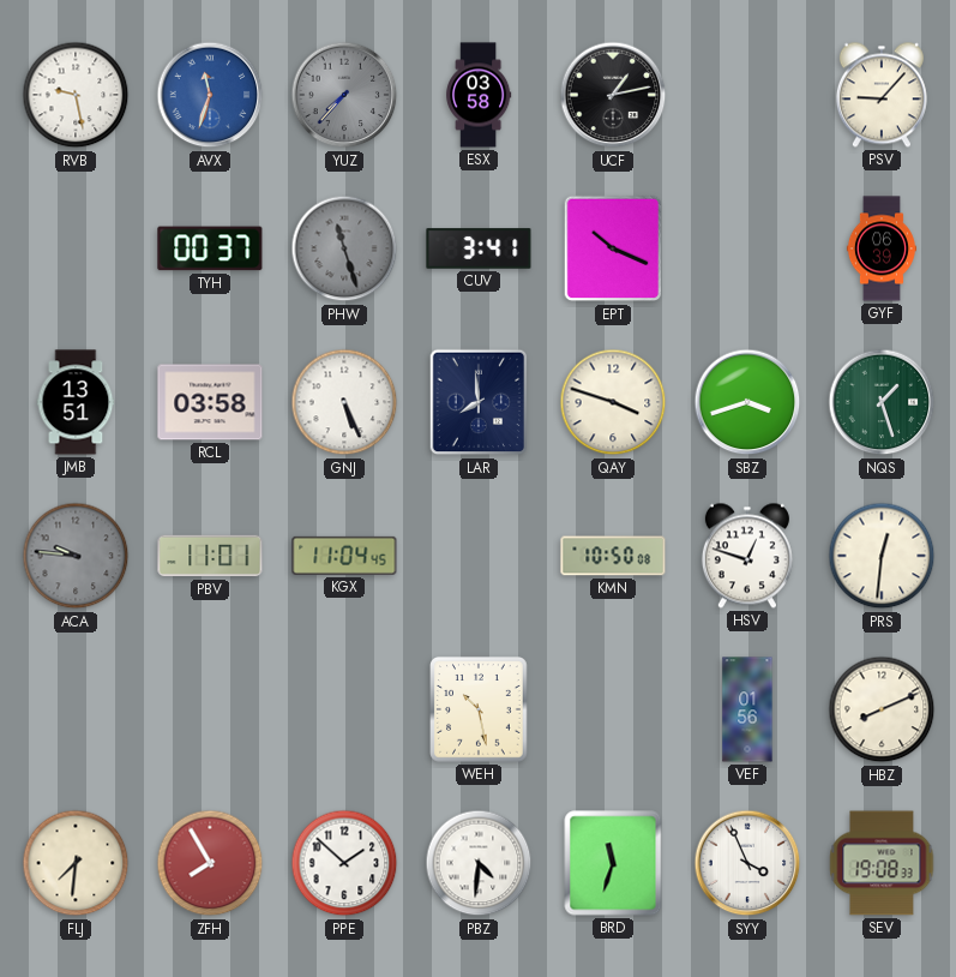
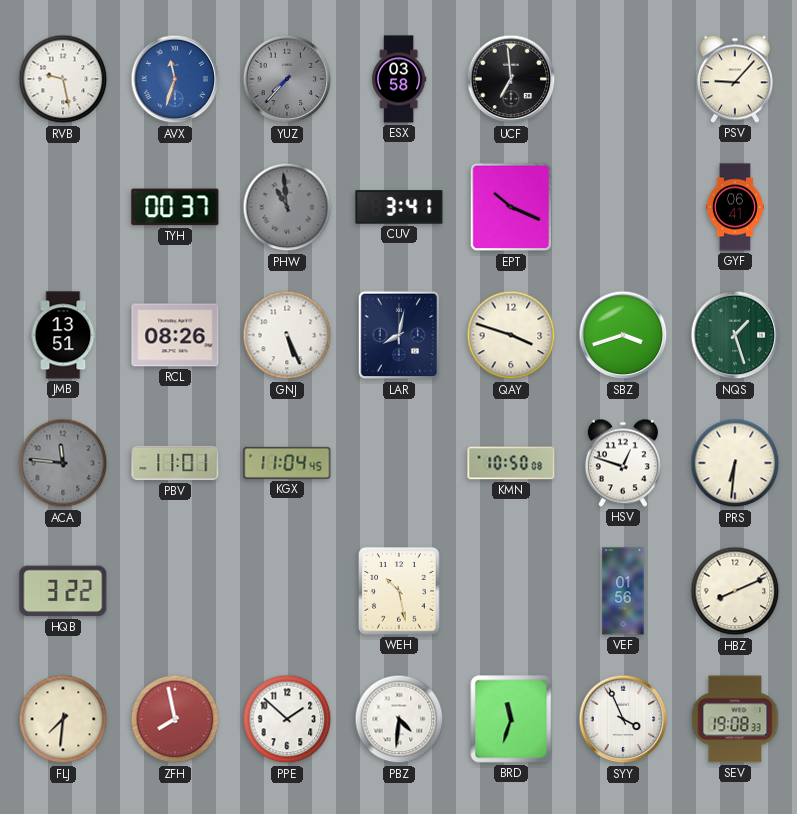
UCF: 1:13 -> 6:59
PHW: 11:27 -> 10:59
GYF: 06:39 -> 06:41
RCL: 03:58 -> 08:26
LAR: 7:59 -> 8:02
ACA: 9:46 -> 11:46
PRS: 12:31 -> 6:31
HQB: none -> 3:22
ZFH: 7:55 -> 7:58
